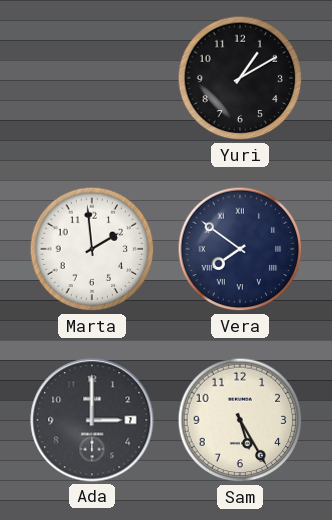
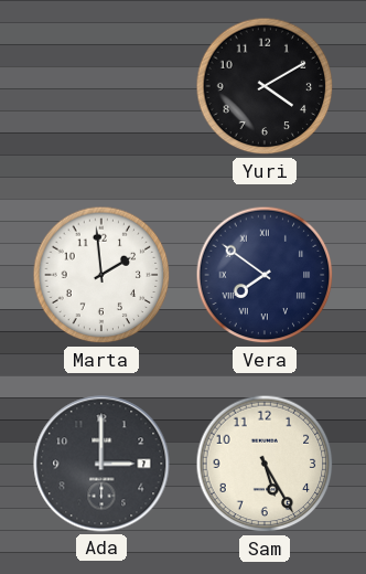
Yuri: 1:10 -> 4:10
